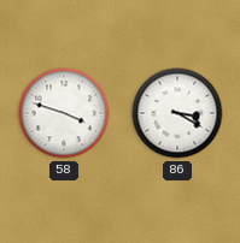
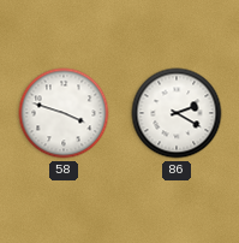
86: 3:20 -> 2:20
